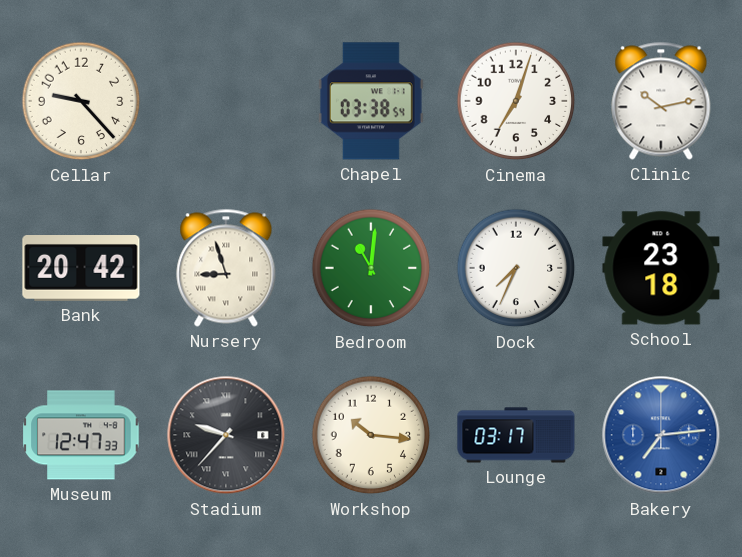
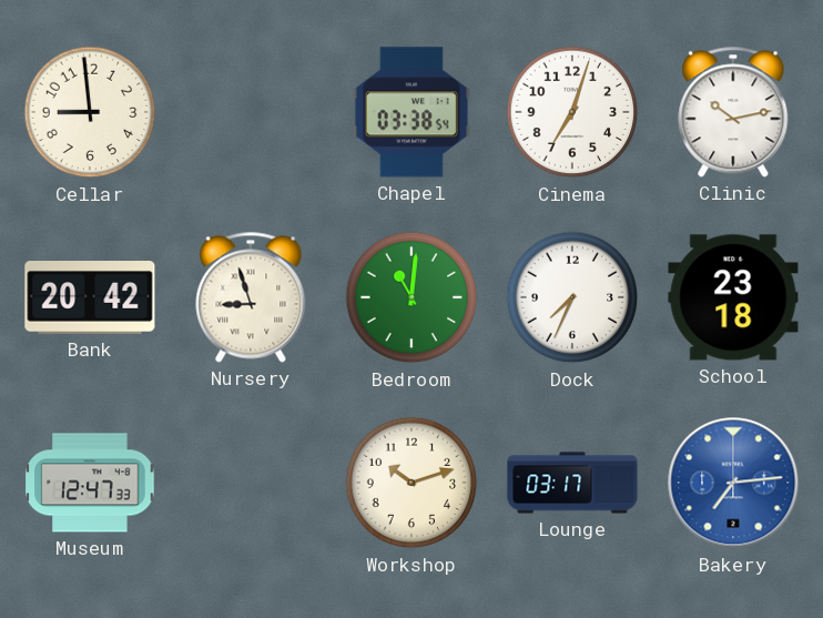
Cellar: 9:23 -> 8:59
Stadium: 9:37 -> none
Workshop: 10:16 -> 10:12
